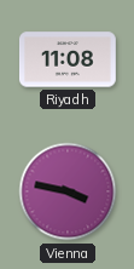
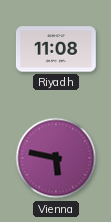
Vienna: 3:47 -> 5:47
